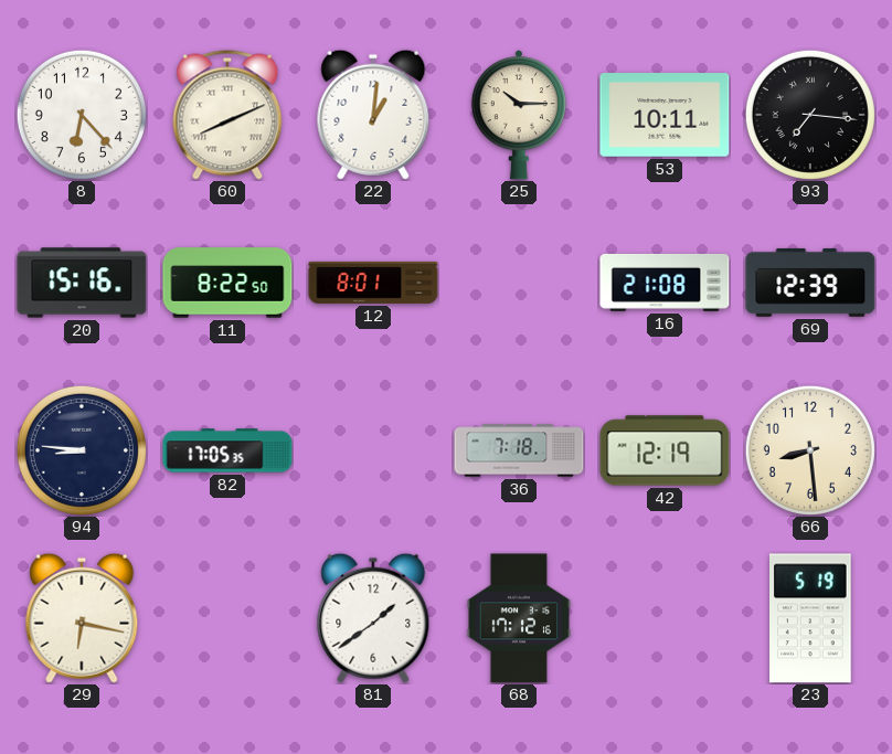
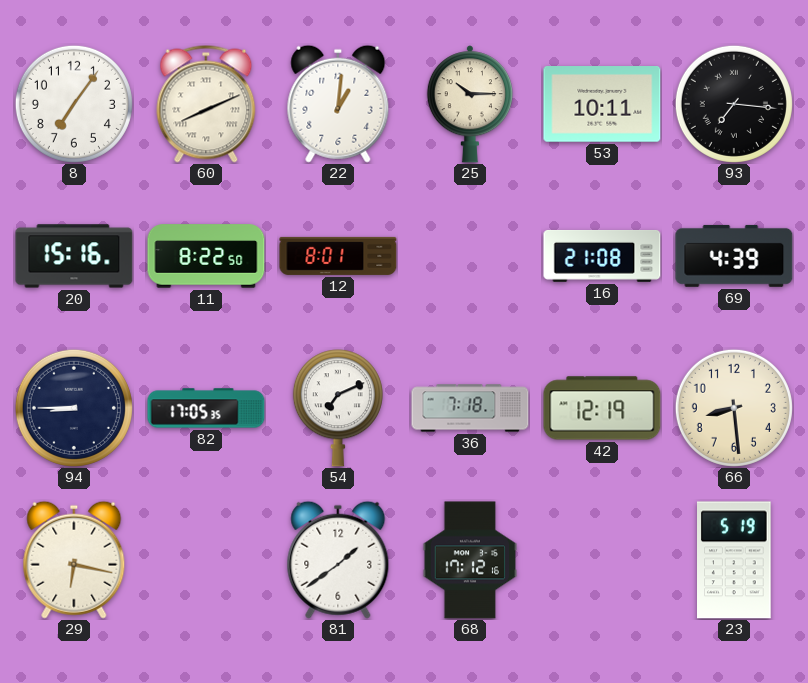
8: 6:23 -> 7:06
69: 12:39 -> 4:39
94: 8:46 -> 8:45
54: none -> 7:11
